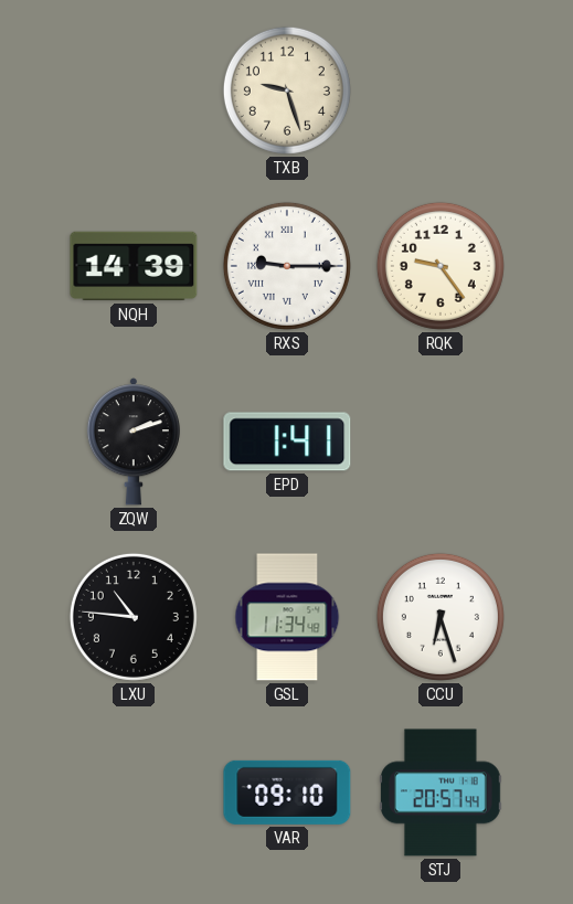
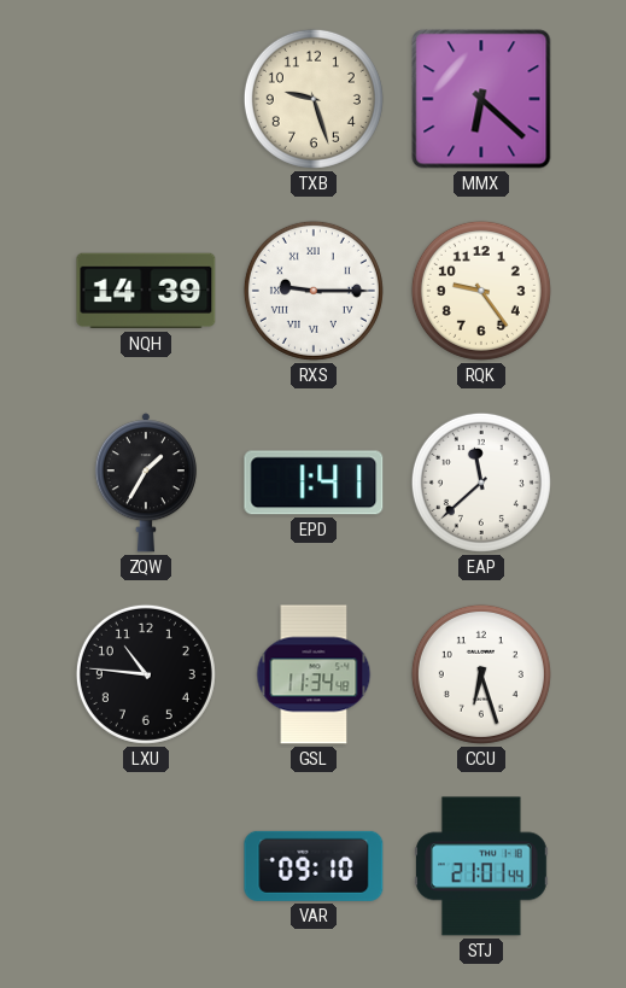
MMX: none -> 6:22
ZQW: 2:12 -> 1:35
EAP: none -> 11:38
STJ: 20:57 -> 21:01
